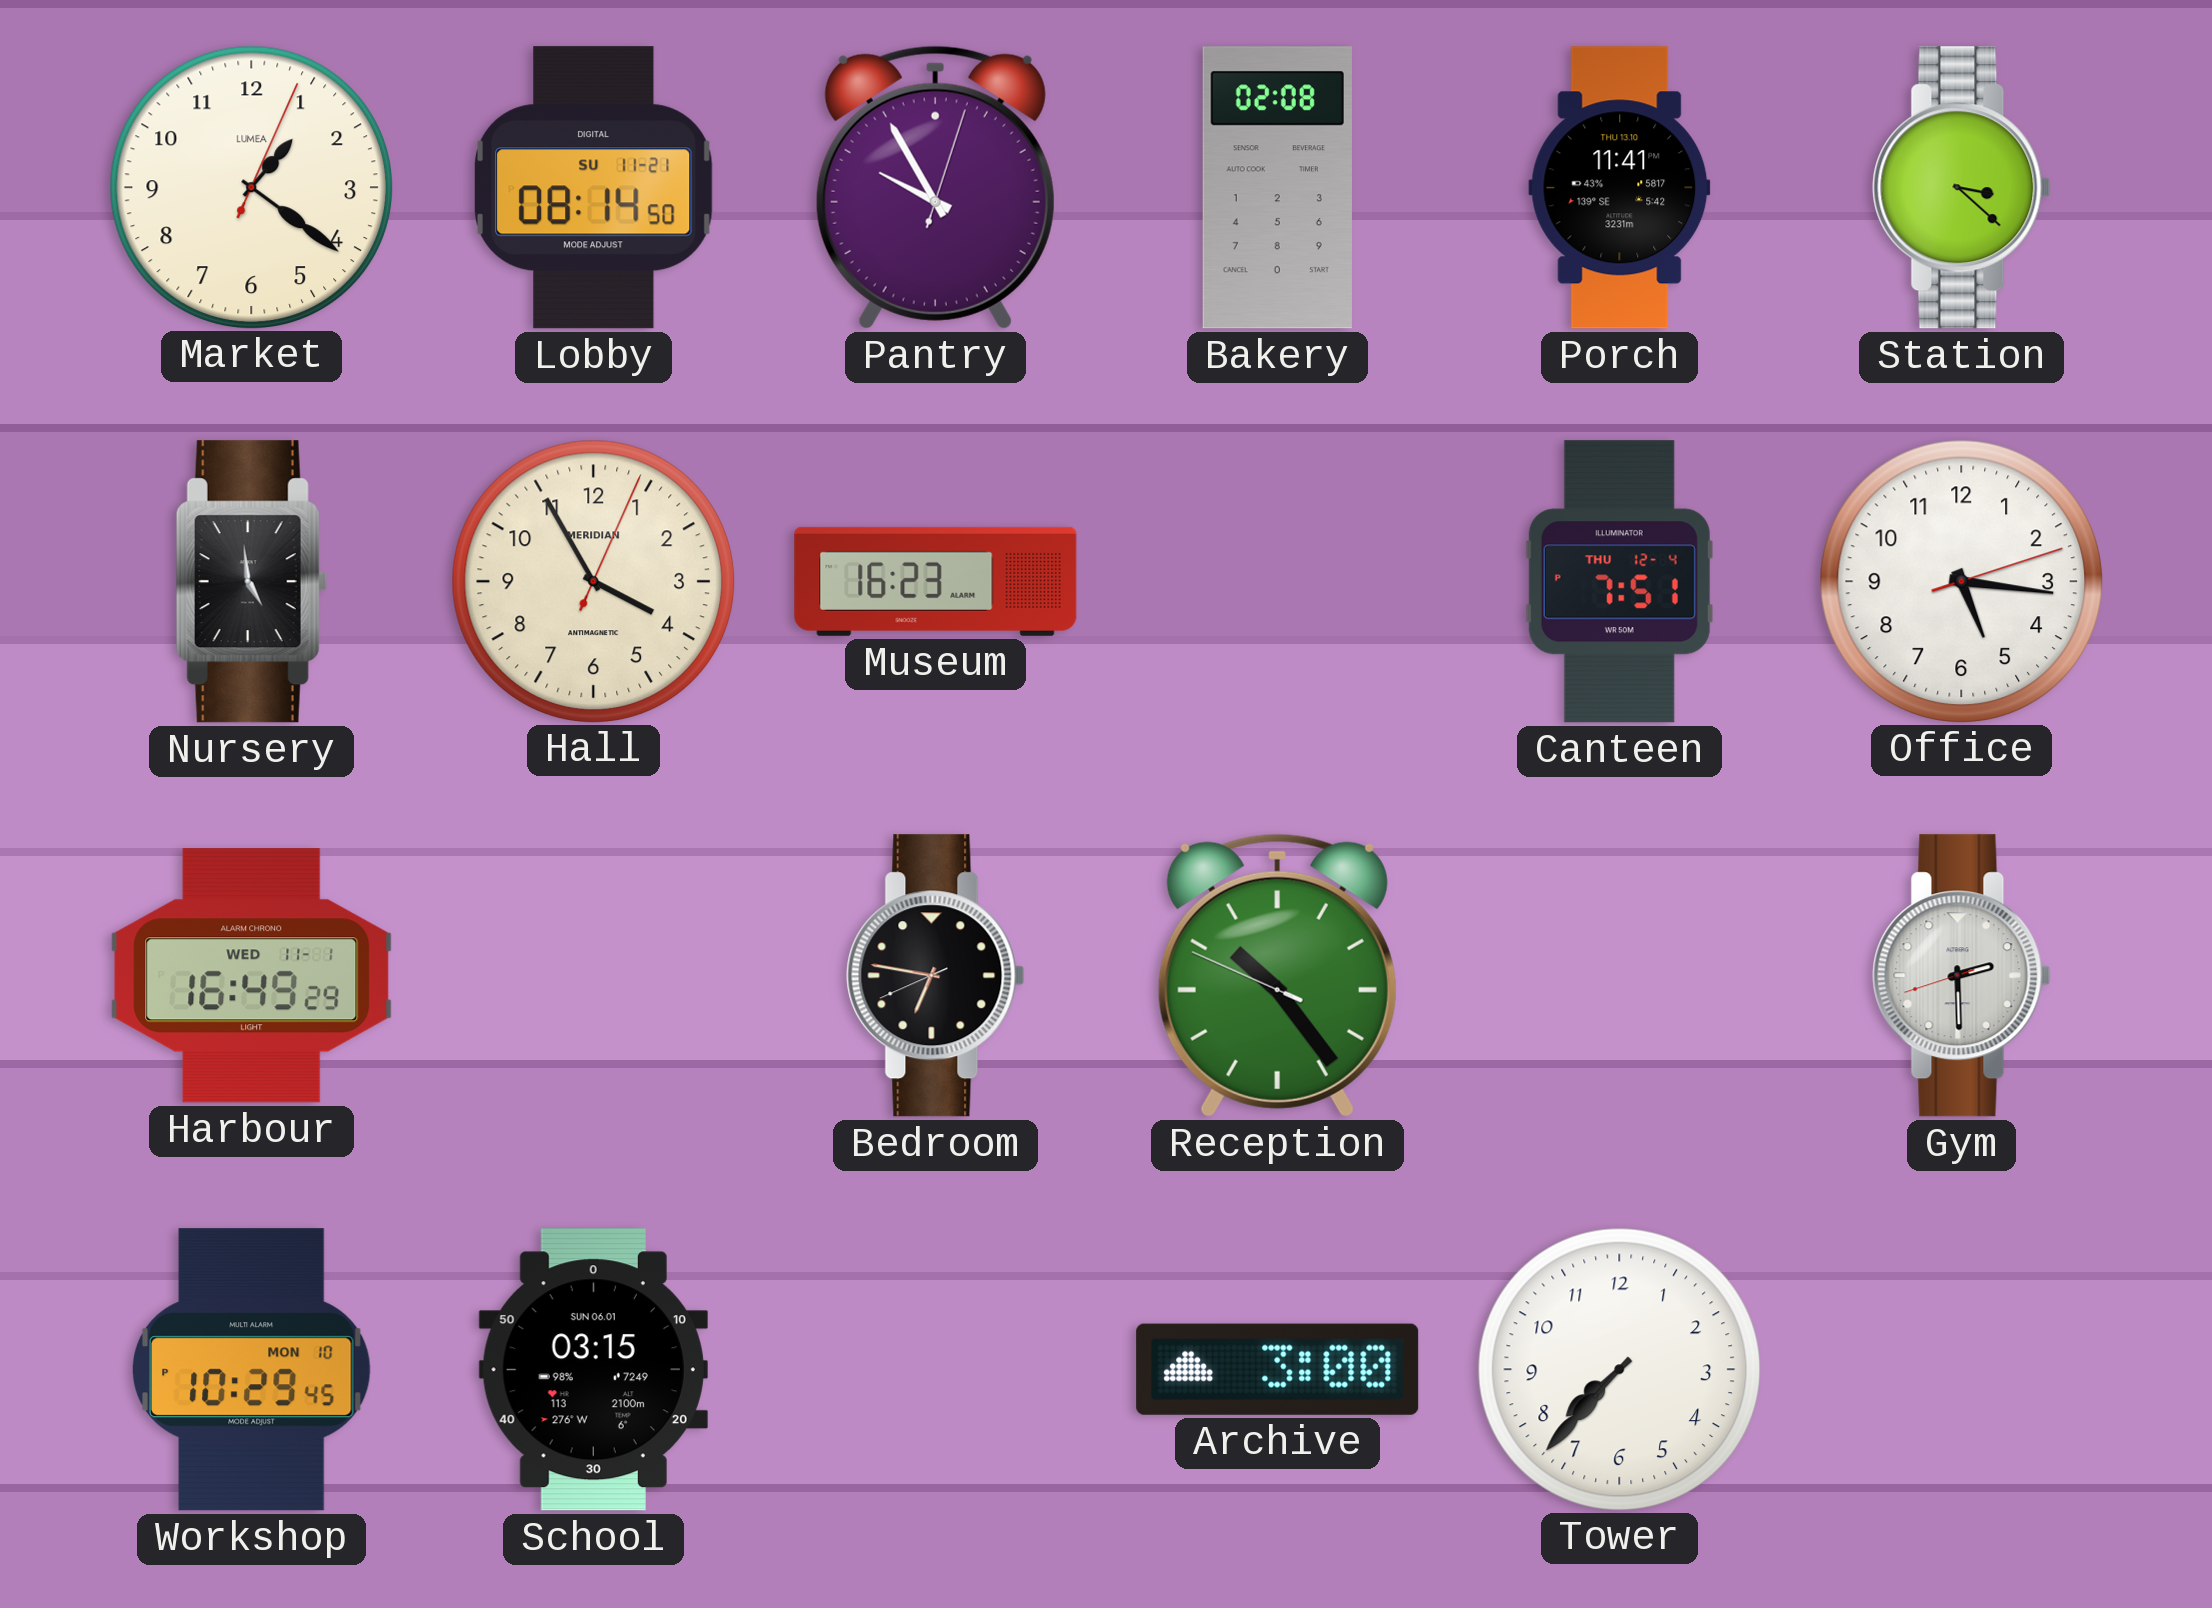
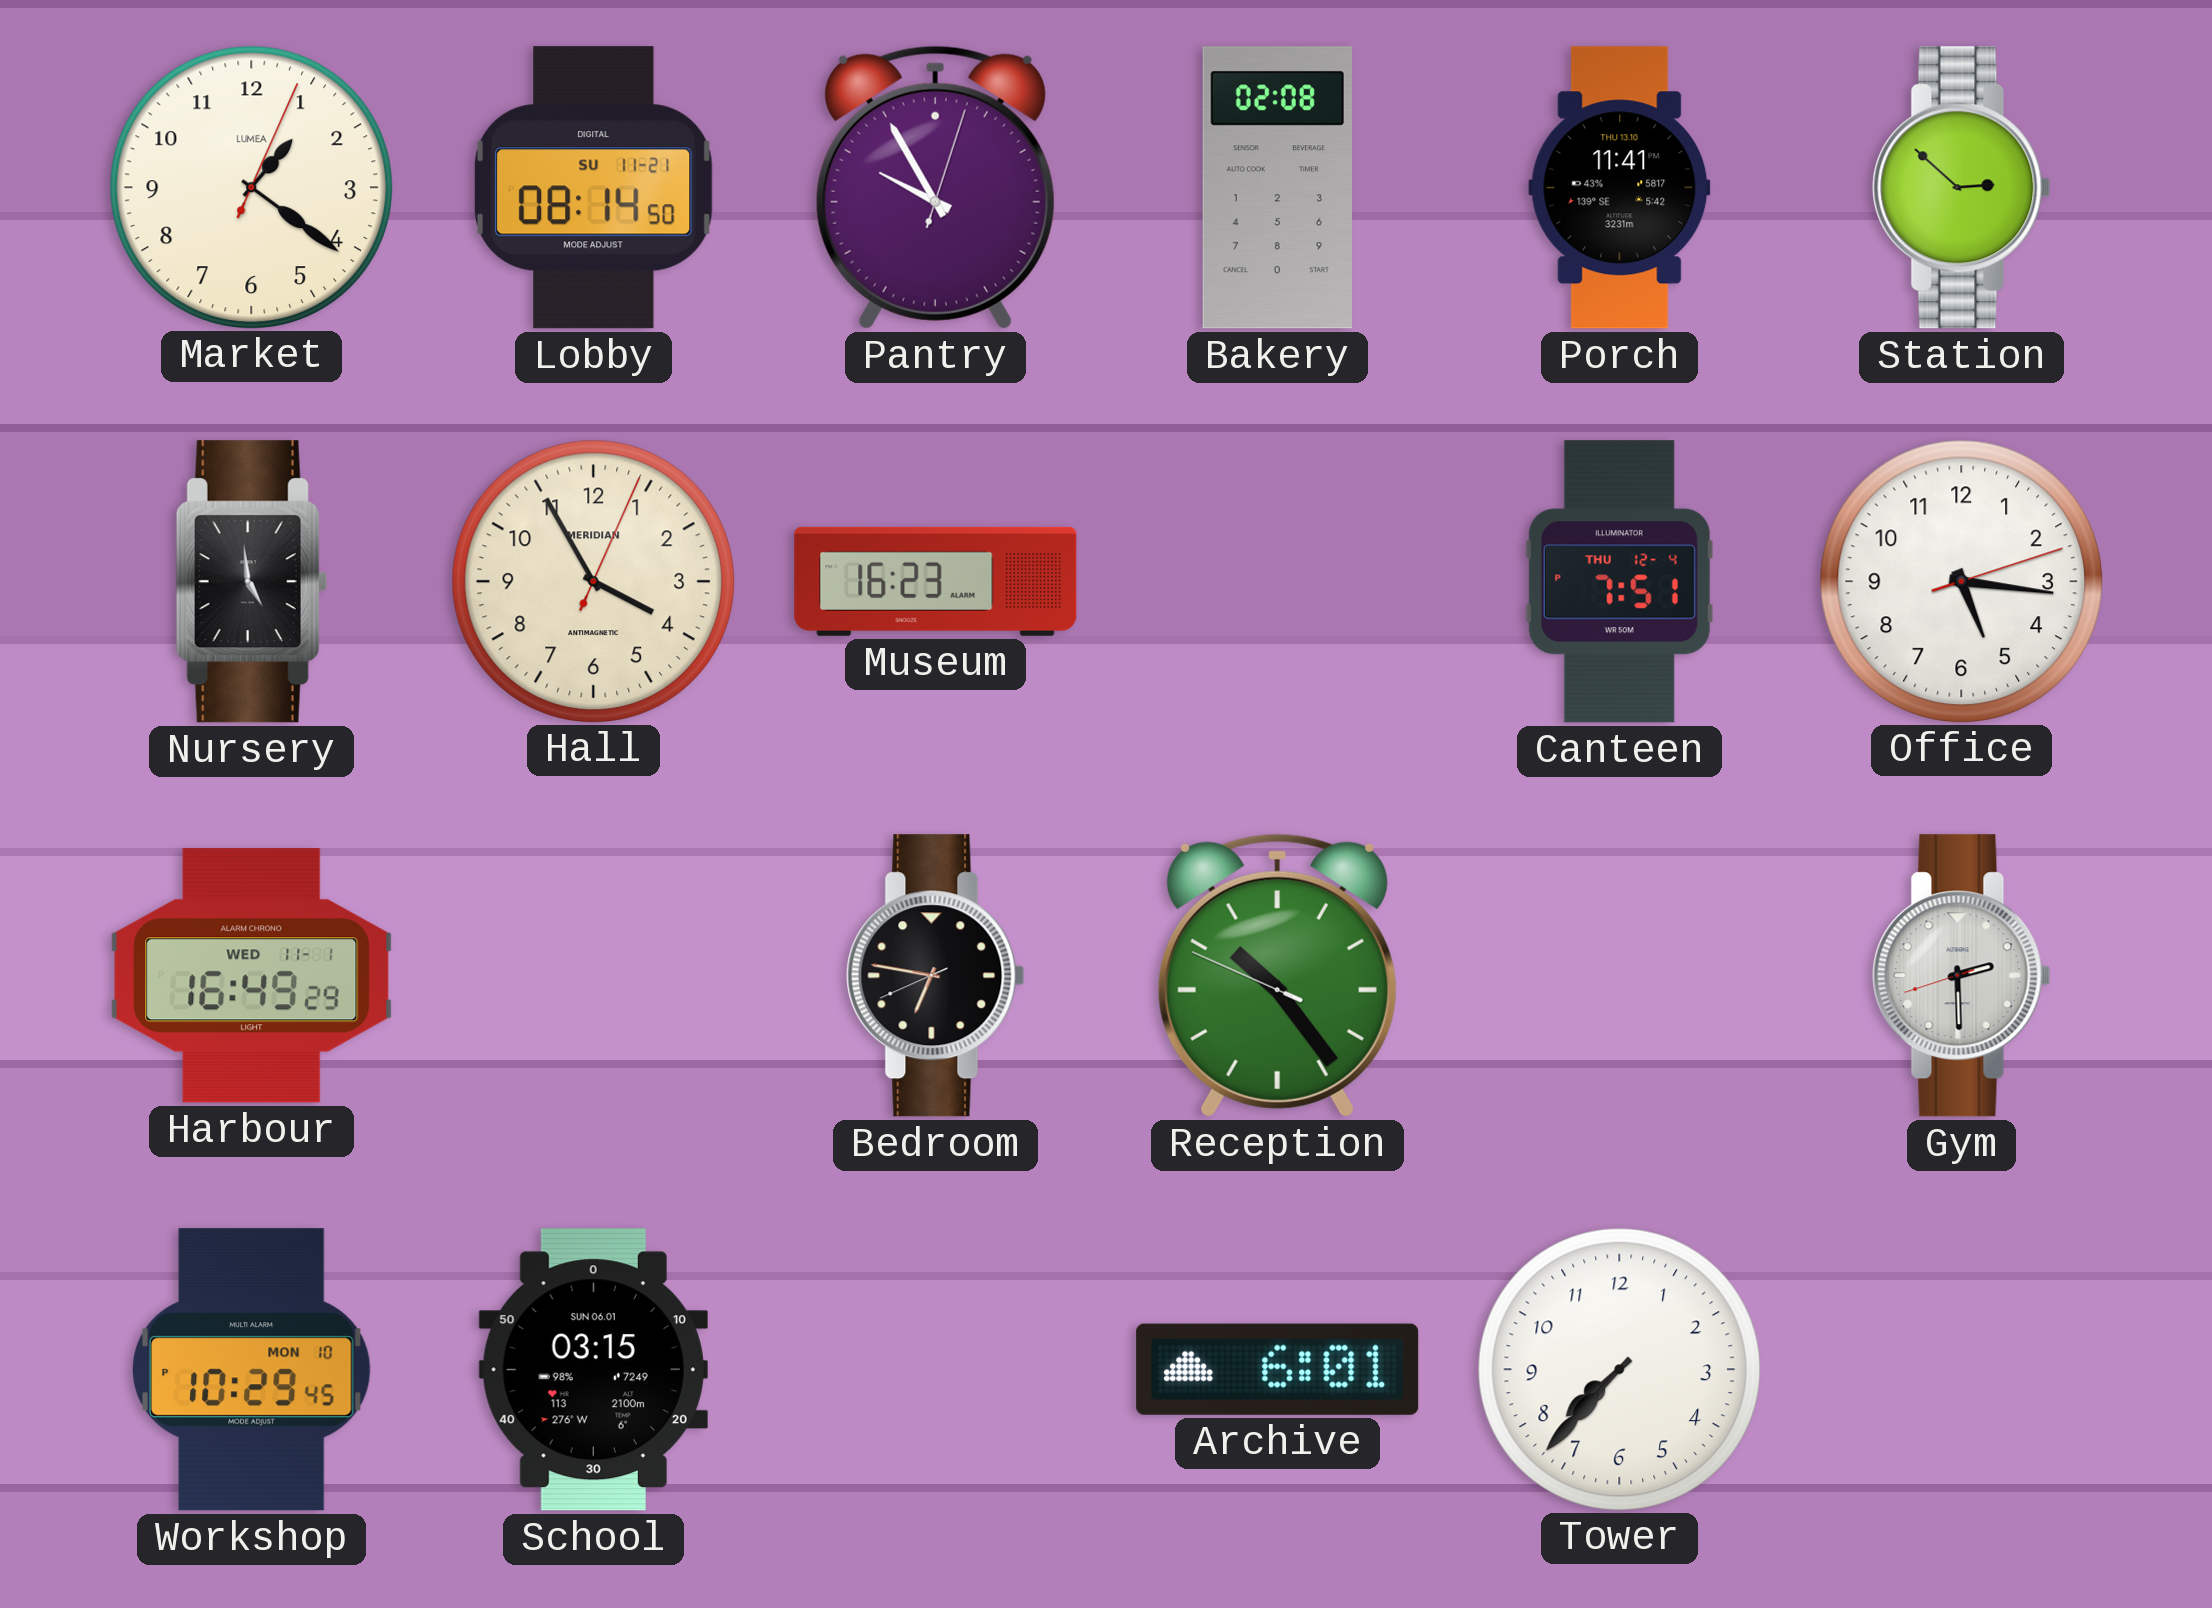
Station: 3:22 -> 2:52
Archive: 3:00 -> 6:01
